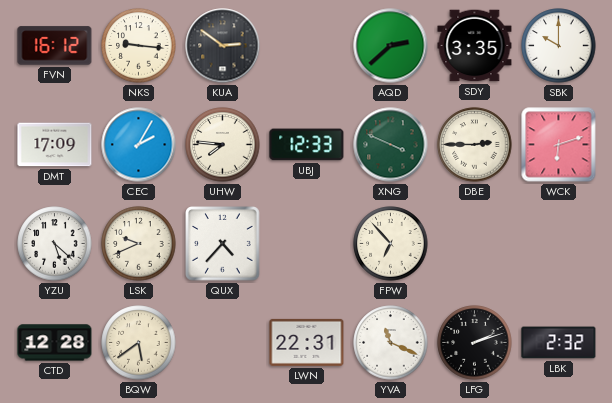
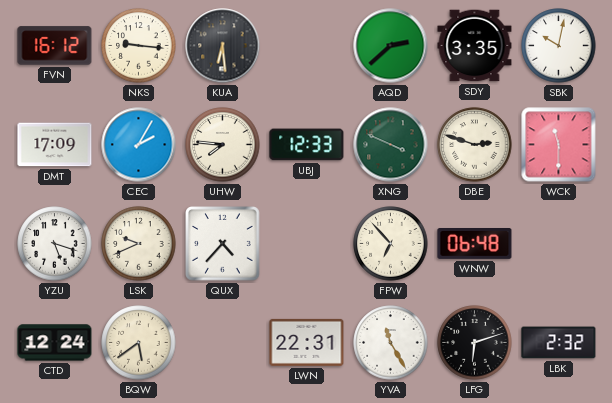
KUA: 2:51 -> 6:29
SBK: 10:00 -> 10:02
DBE: 2:45 -> 2:48
WCK: 6:12 -> 11:30
YZU: 5:22 -> 5:18
WNW: none -> 06:48
CTD: 12:28 -> 12:24
YVA: 11:19 -> 11:25
LFG: 2:12 -> 6:12
